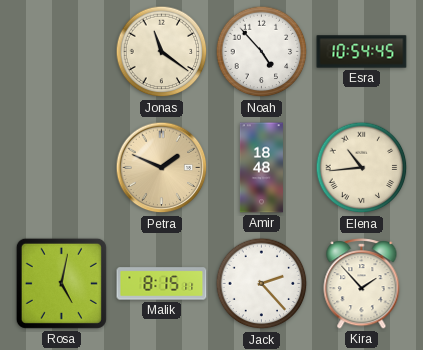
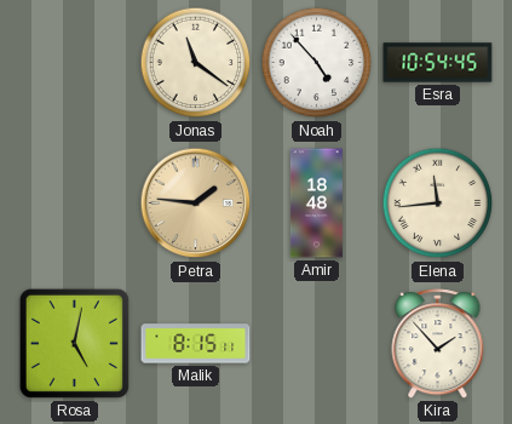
Petra: 1:49 -> 1:46
Elena: 10:44 -> 11:44
Jack: 2:23 -> none
